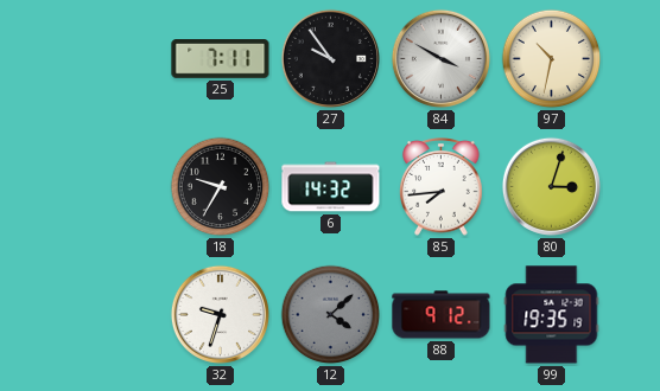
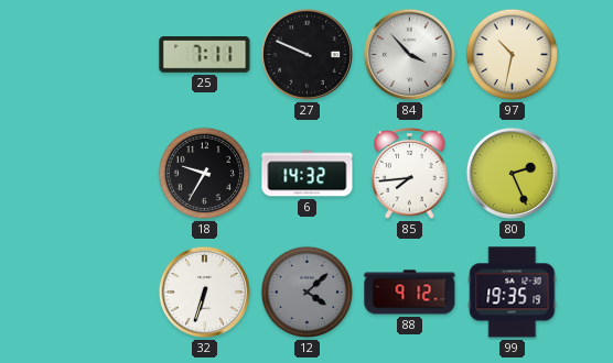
27: 9:54 -> 9:49
84: 3:50 -> 3:53
80: 3:03 -> 2:26
32: 9:33 -> 6:33
